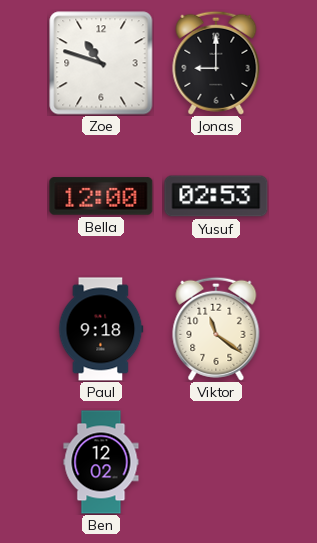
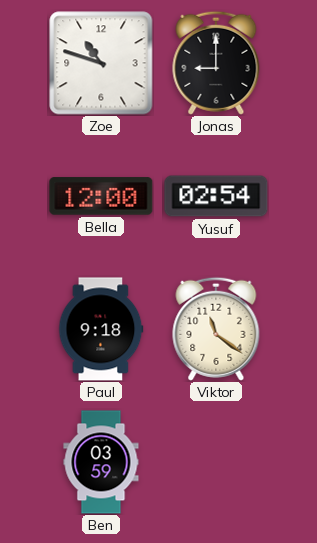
Yusuf: 02:53 -> 02:54
Ben: 12:02 -> 03:59
